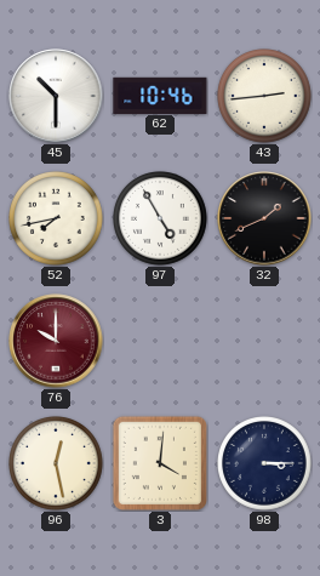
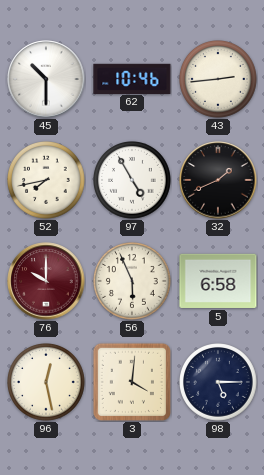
56: none -> 5:56
5: none -> 6:58
98: 3:15 -> 5:15
